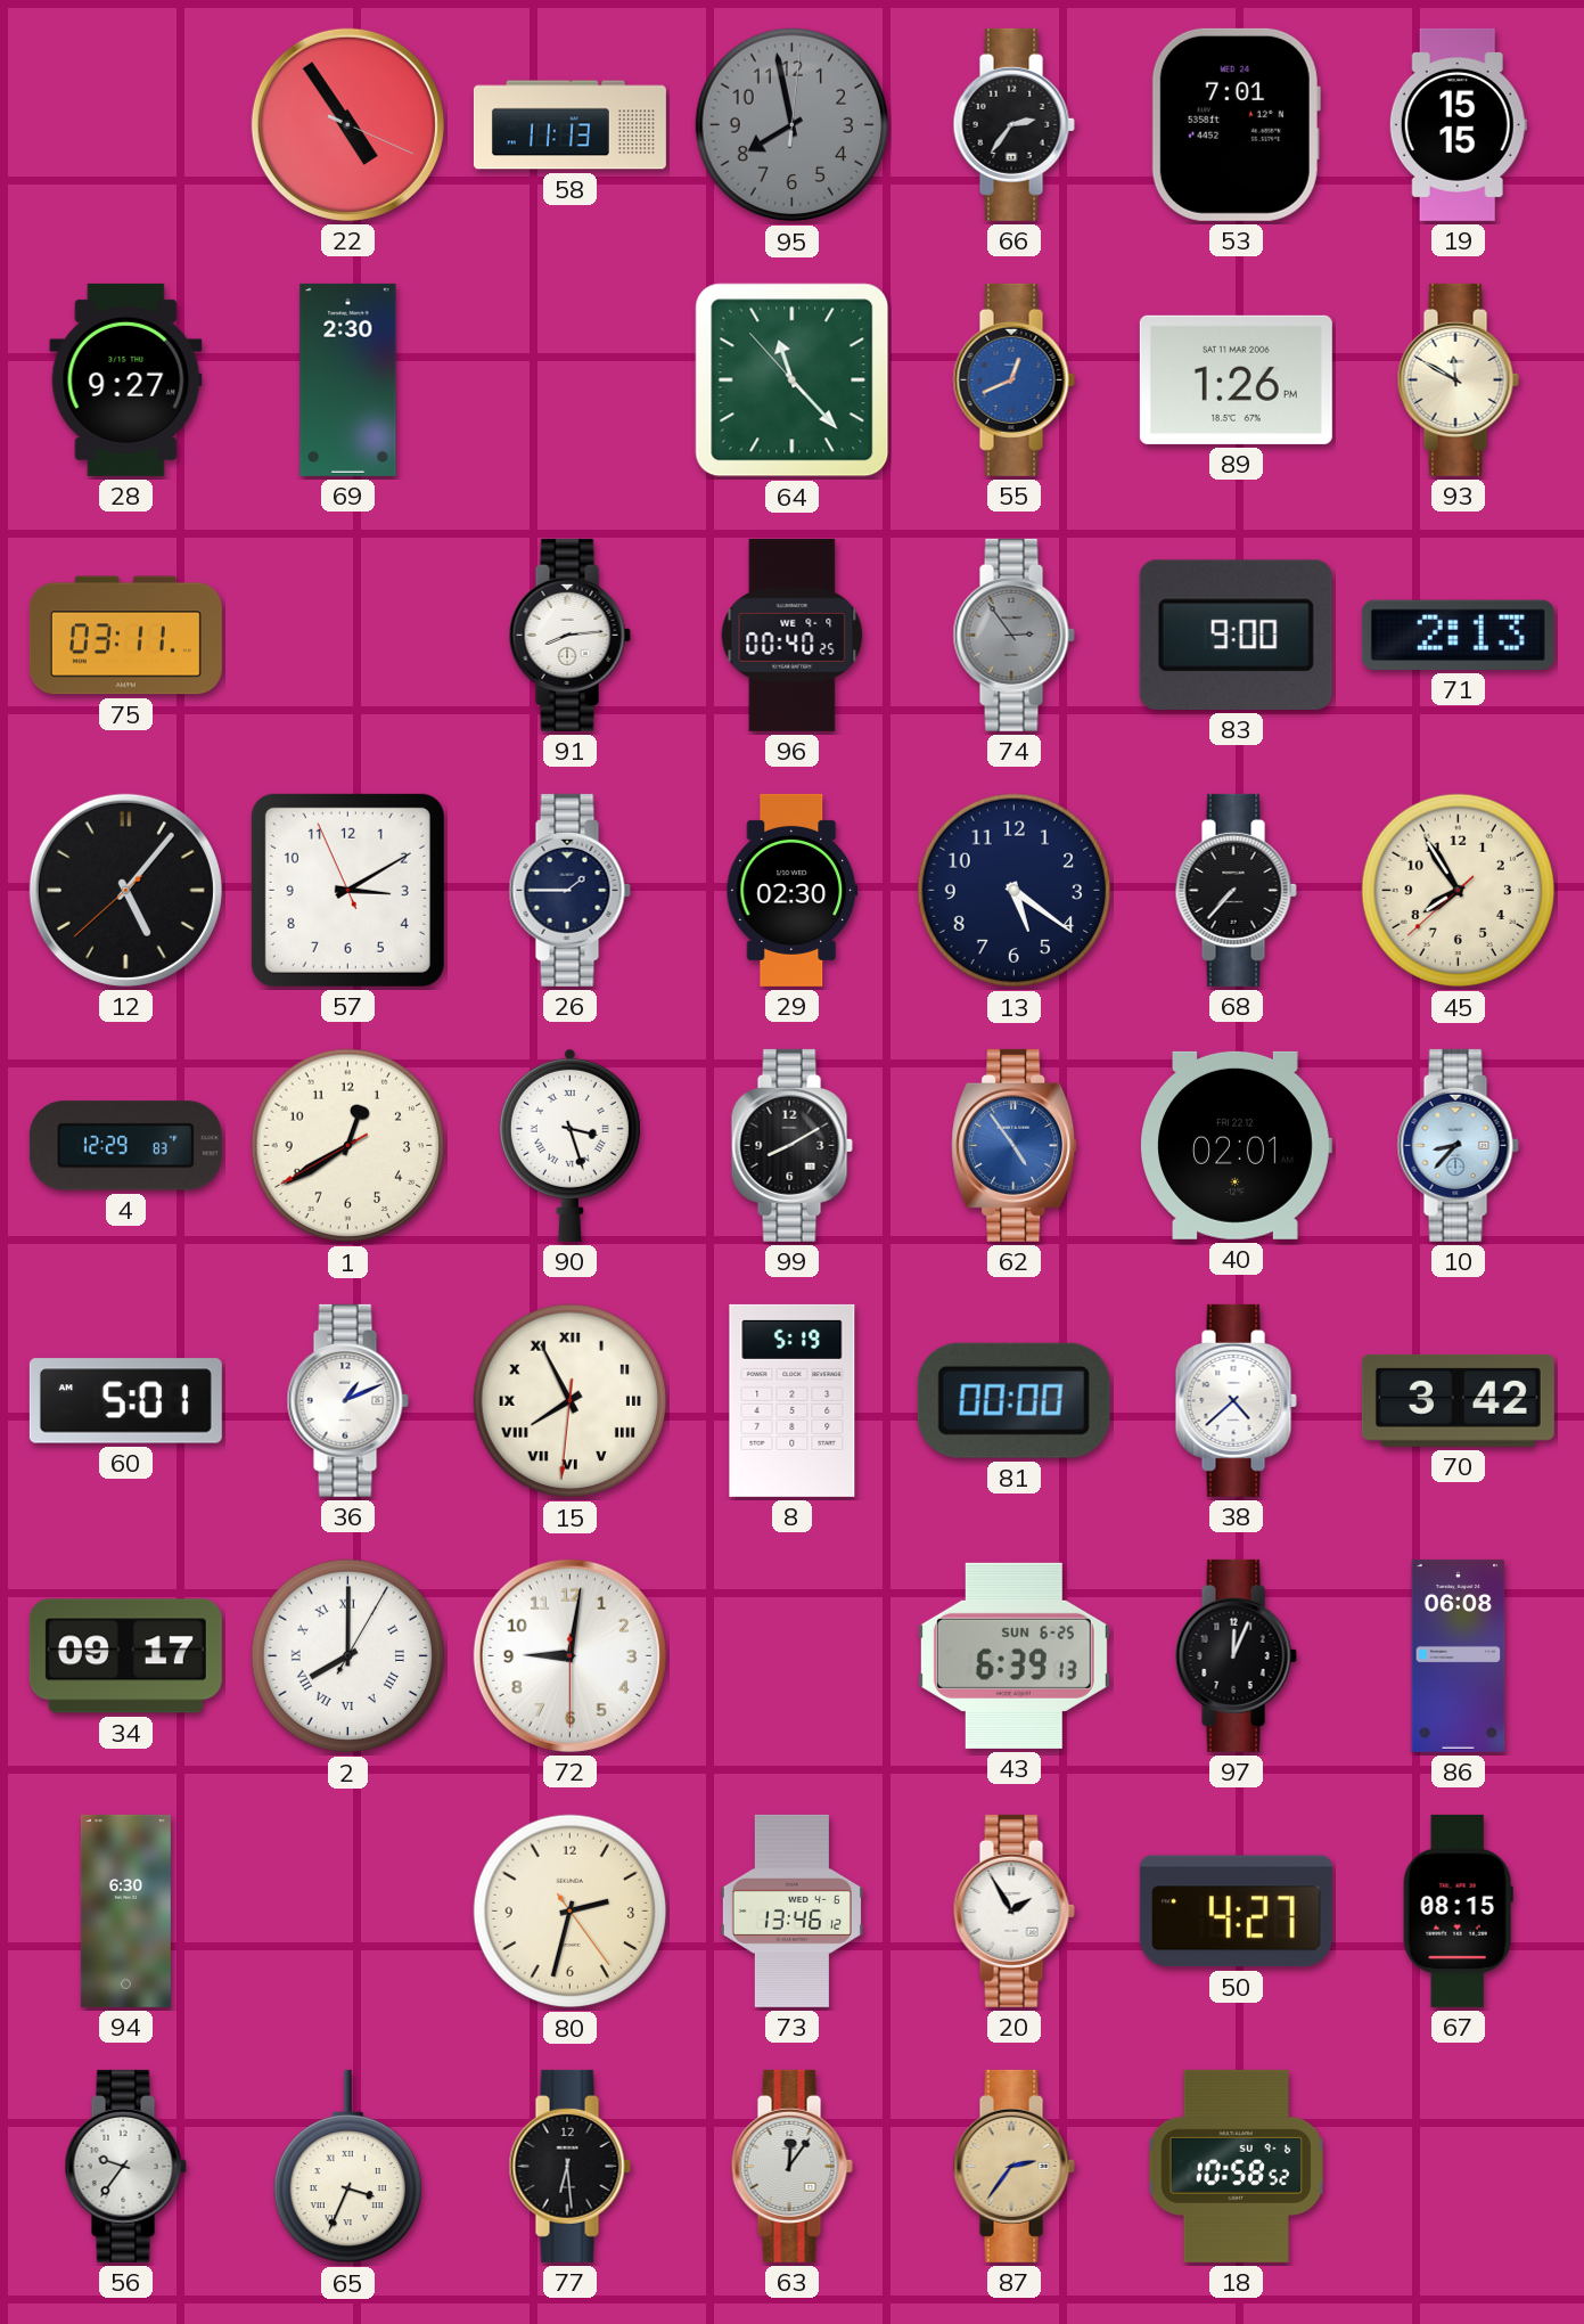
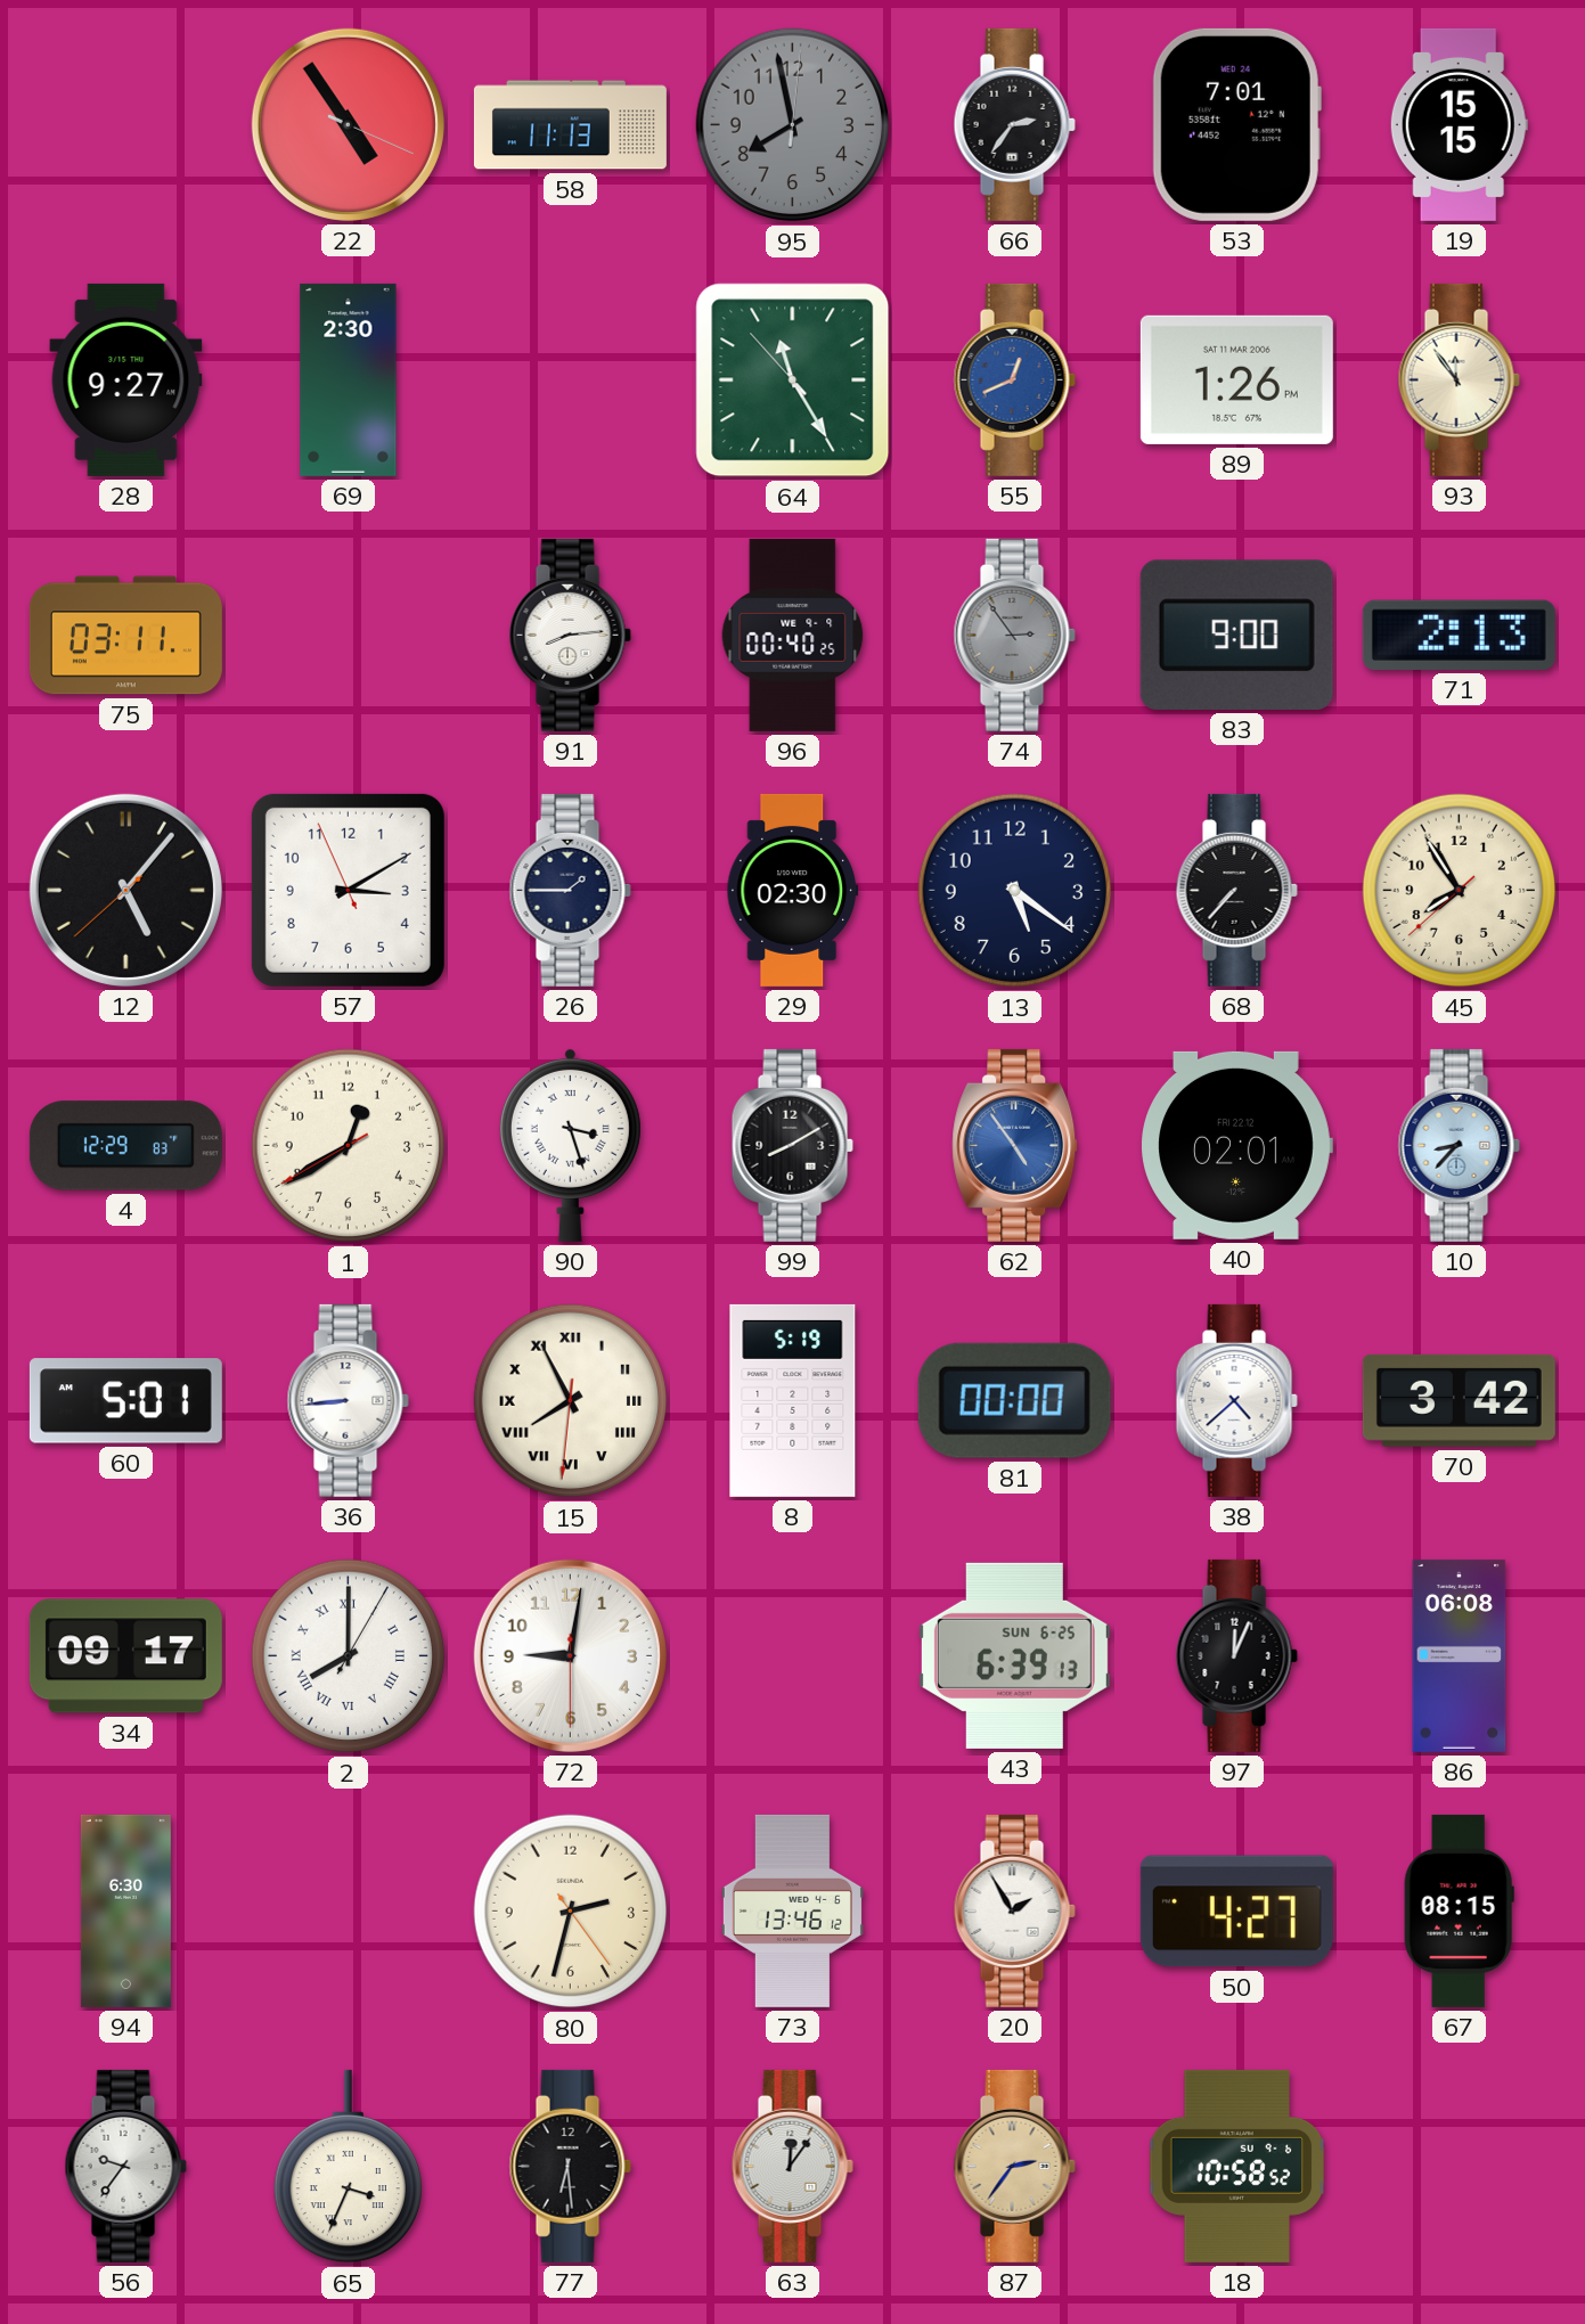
64: 11:22 -> 11:24
93: 11:50 -> 11:54
36: 1:11 -> 8:44
